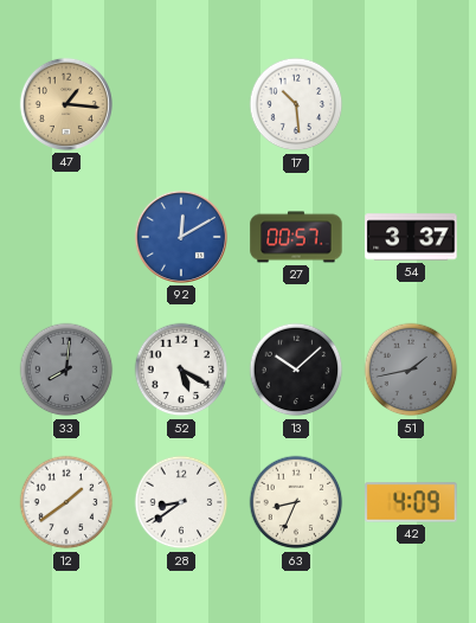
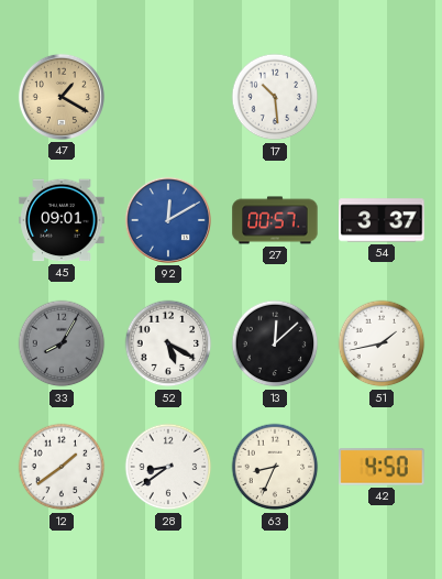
47: 1:16 -> 1:20
45: none -> 09:01
33: 8:01 -> 8:05
13: 10:08 -> 12:08
51 dial: grey -> white
42: 4:09 -> 4:50
